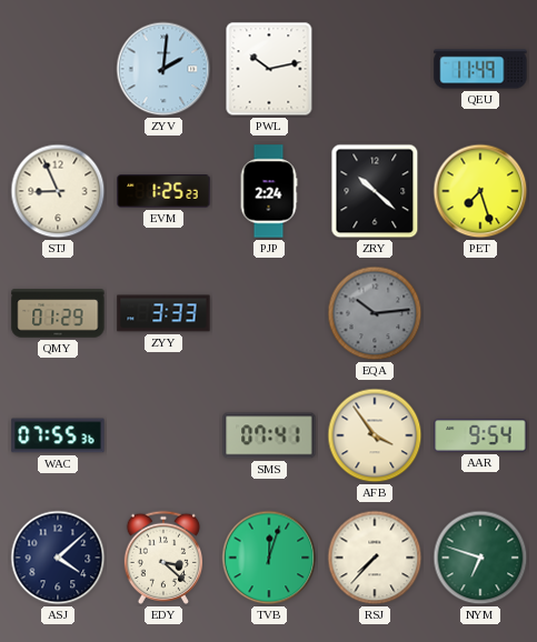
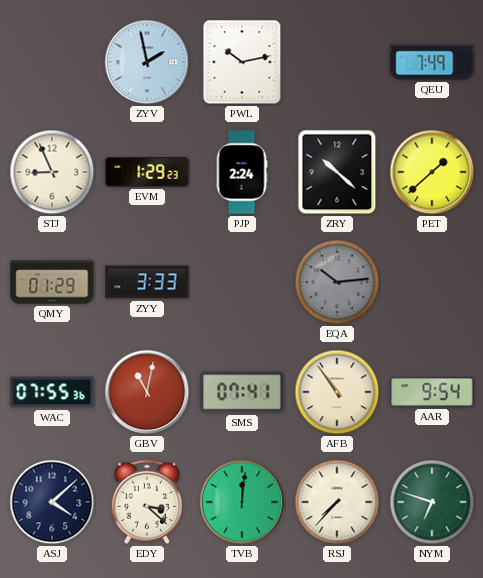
ZYV: 2:01 -> 1:58
QEU: 11:49 -> 7:49
EVM: 1:25 -> 1:29
PET: 7:27 -> 1:38
GBV: none -> 11:02
AFB: 3:54 -> 10:54
TVB: 12:03 -> 12:01
